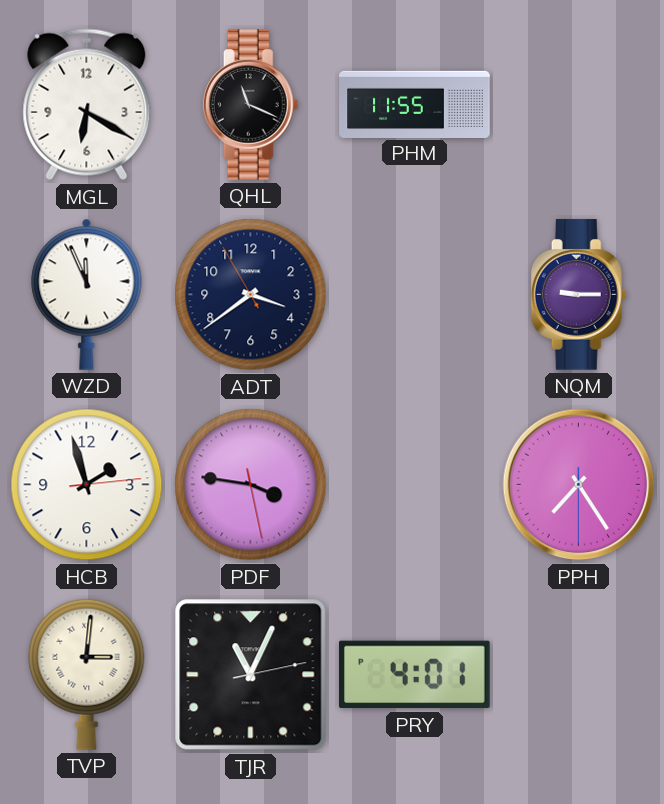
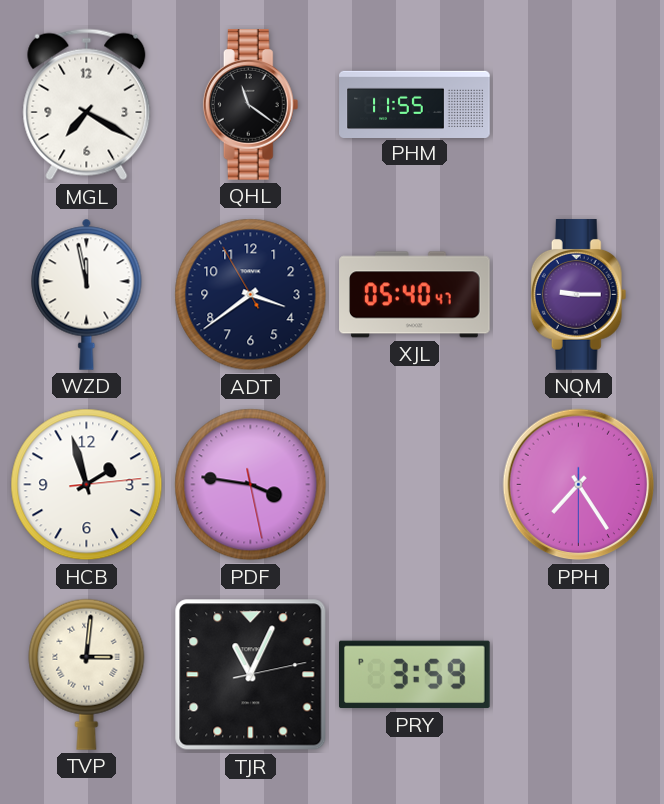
MGL: 6:20 -> 7:20
QHL: 11:19 -> 11:21
WZD: 11:56 -> 11:58
XJL: none -> 05:40
PRY: 4:01 -> 3:59
